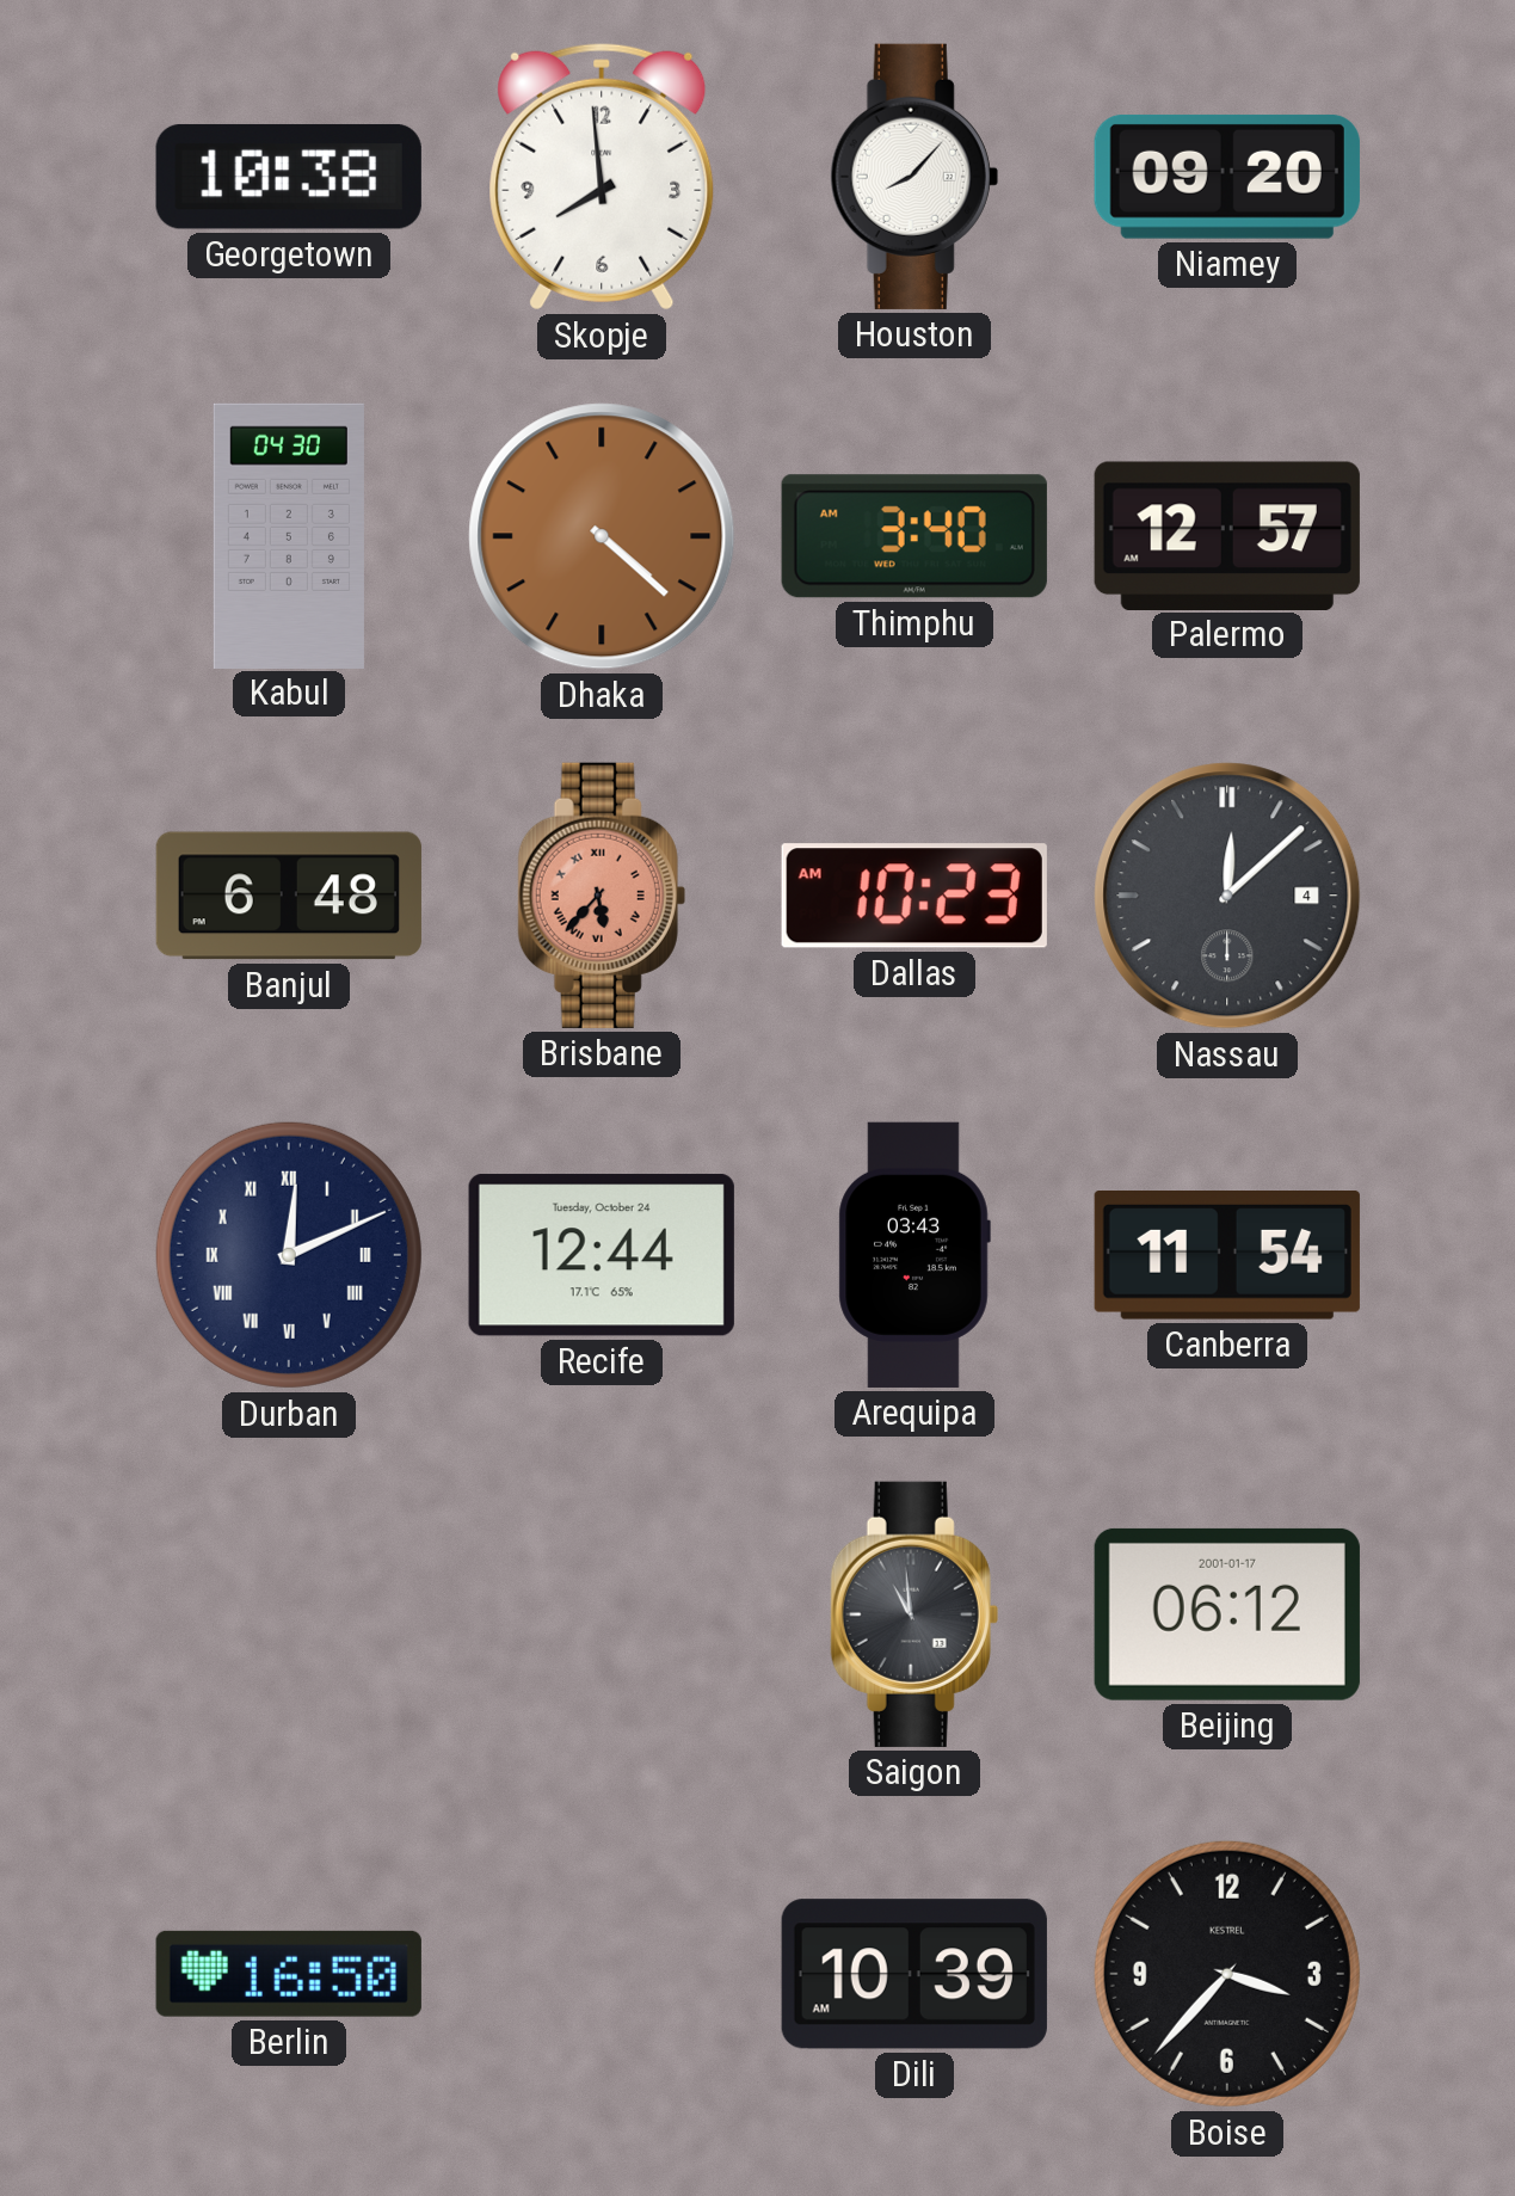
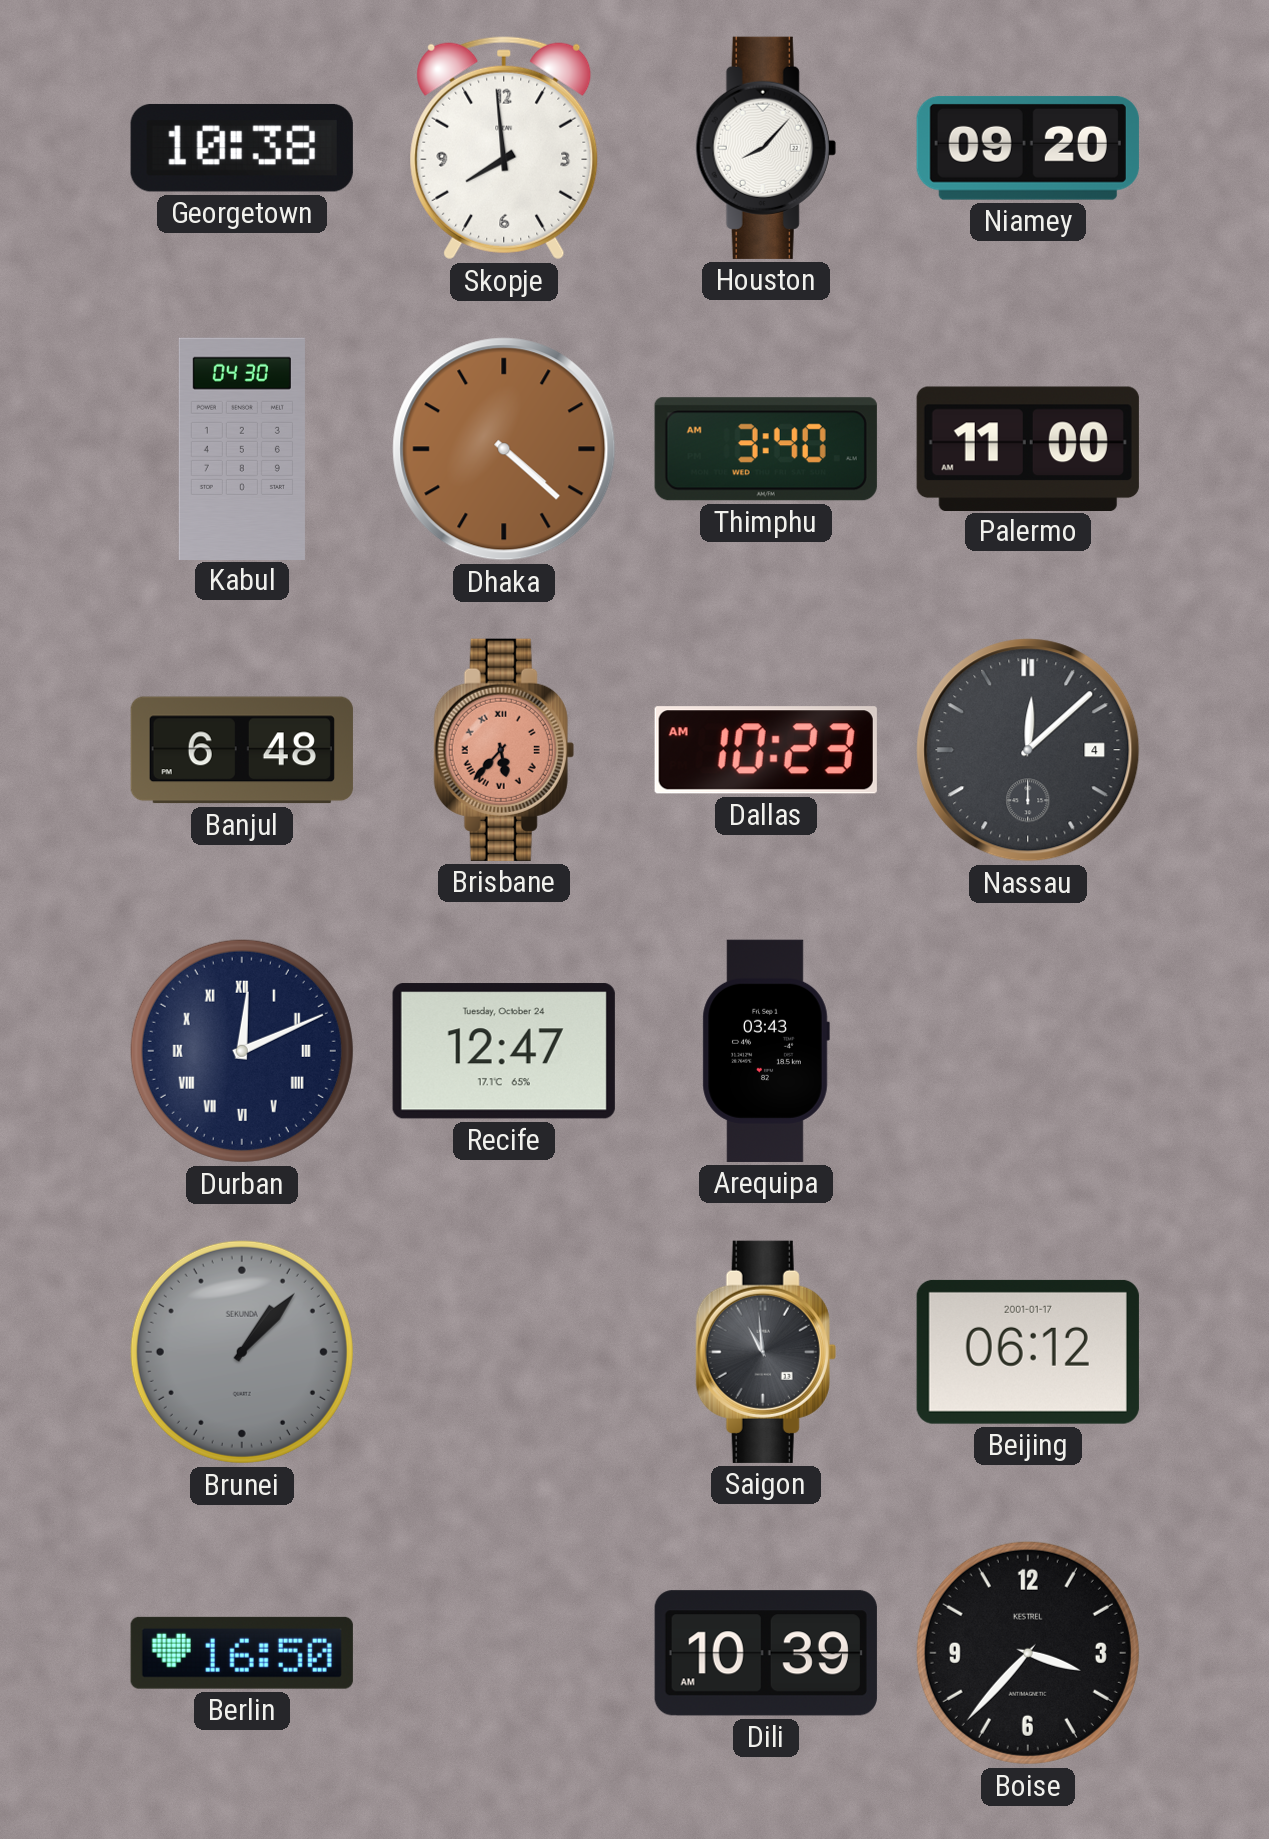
Palermo: 12:57 -> 11:00
Recife: 12:44 -> 12:47
Canberra: 11:54 -> none
Brunei: none -> 1:07
